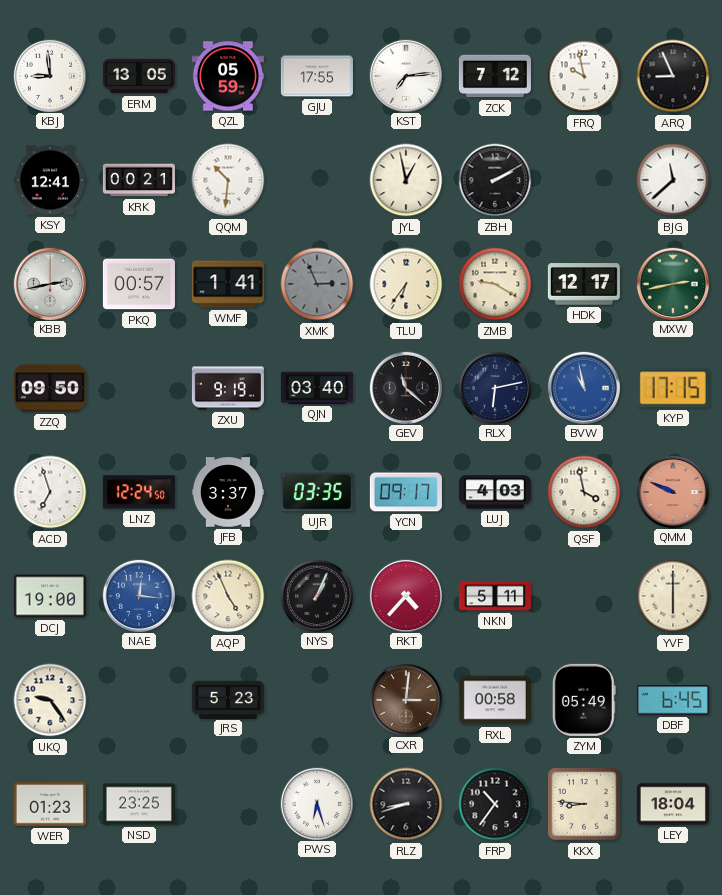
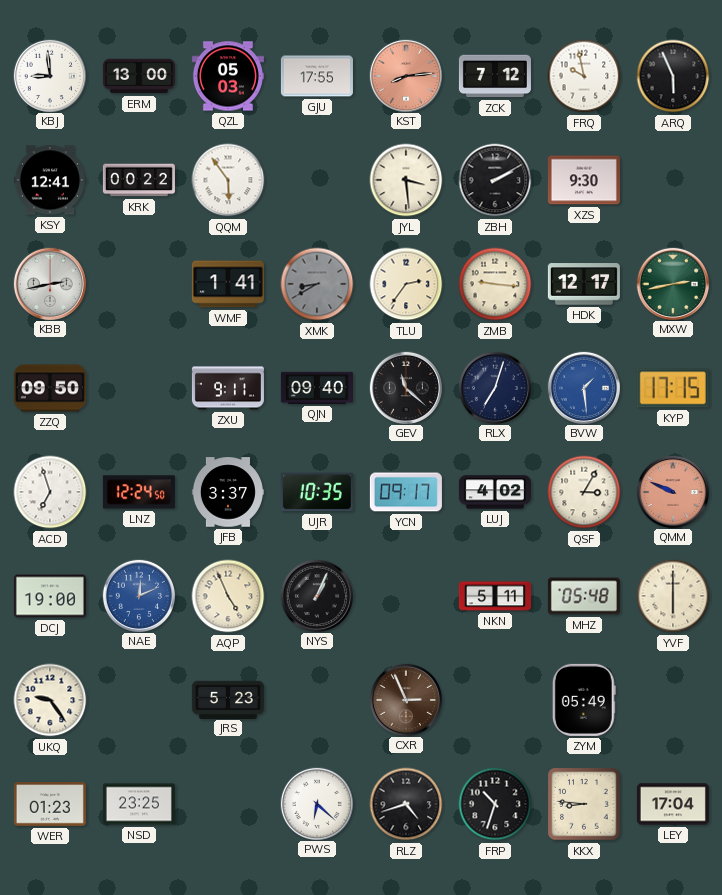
ERM: 13:05 -> 13:00
QZL: 05:59 -> 05:03
KST: 7:14 -> 8:14
KST dial: white -> salmon
ARQ: 8:56 -> 5:56
KRK: 00:21 -> 00:22
QQM: 10:31 -> 5:54
JYL: 12:58 -> 3:29
XZS: none -> 9:30
BJG: 11:38 -> none
PKQ: 00:57 -> none
XMK: 2:56 -> 8:40
TLU: 6:36 -> 2:36
ZMB: 9:20 -> 9:16
ZXU: 9:19 -> 9:11
QJN: 03:40 -> 09:40
RLX: 6:13 -> 7:03
BVW: 10:58 -> 1:29
UJR: 03:35 -> 10:35
LUJ: 4:03 -> 4:02
QSF: 3:58 -> 3:05
NAE: 12:16 -> 12:11
RKT: 4:37 -> none
MHZ: none -> 05:48
CXR: 3:01 -> 2:56
RXL: 00:58 -> none
DBF: 6:45 -> none
PWS: 6:27 -> 6:22
RLZ: 8:42 -> 4:42
FRP: 10:36 -> 10:33
LEY: 18:04 -> 17:04
